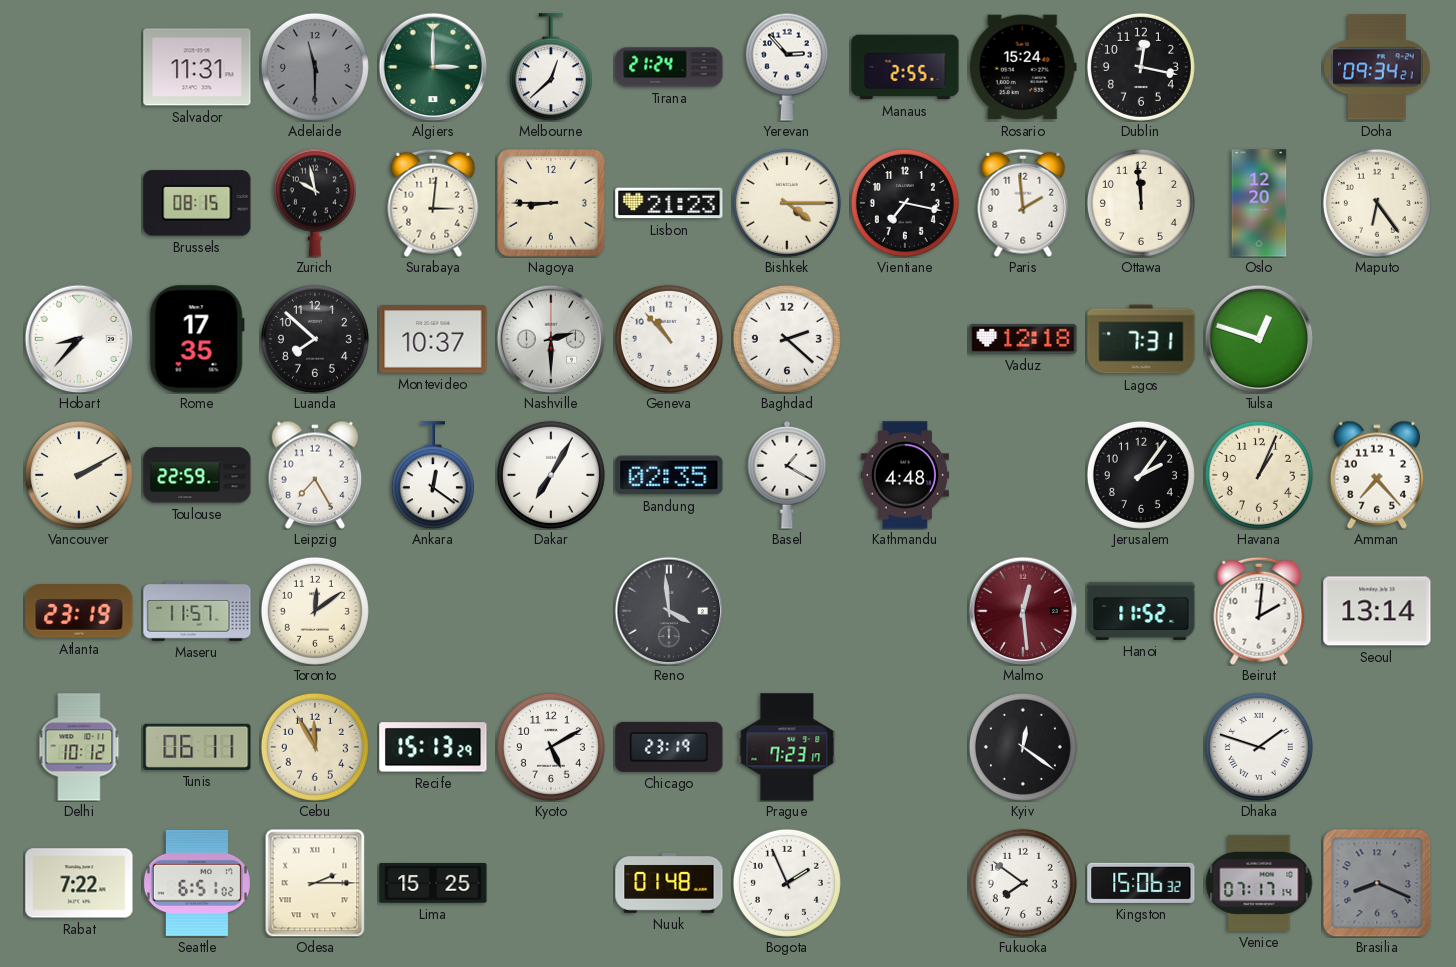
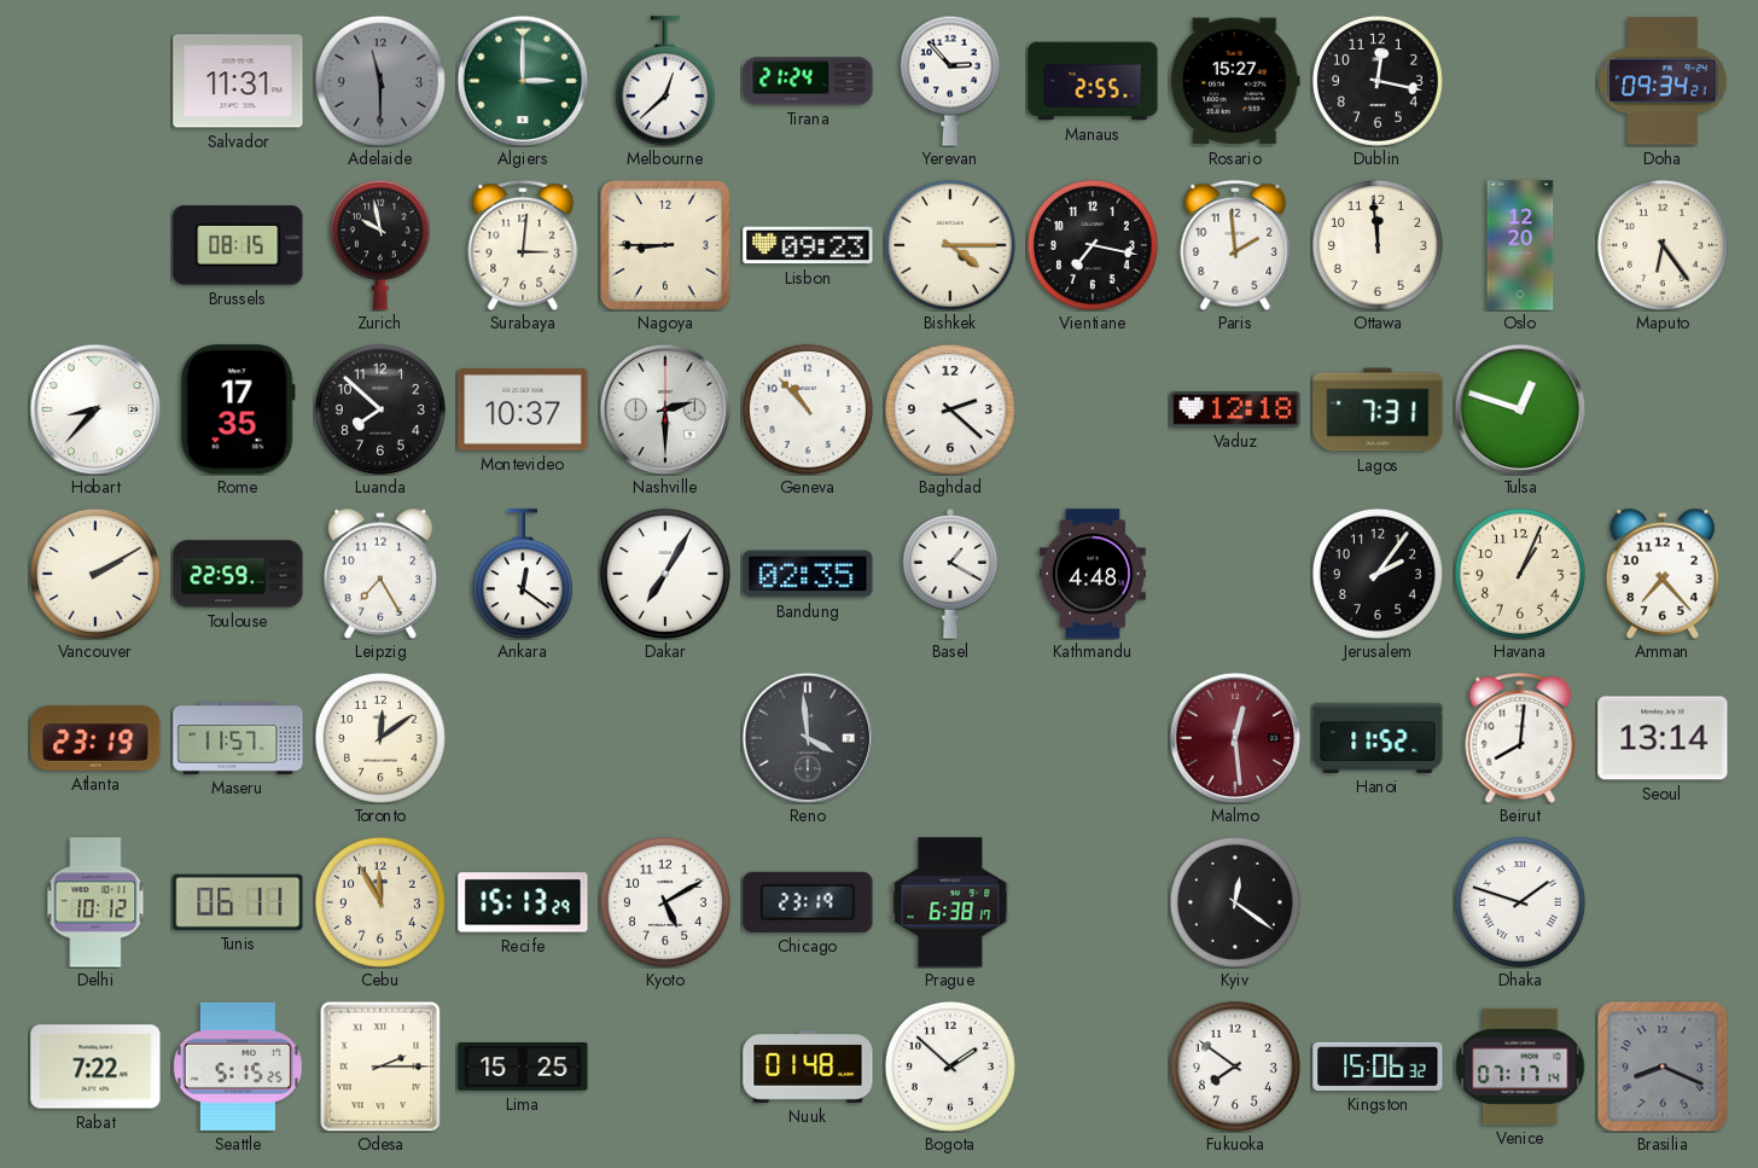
Rosario: 15:24 -> 15:27
Lisbon: 21:23 -> 09:23
Beirut: 2:01 -> 8:01
Prague: 7:23 -> 6:38
Seattle: 6:51 -> 5:15
Bogota: 1:56 -> 1:52
